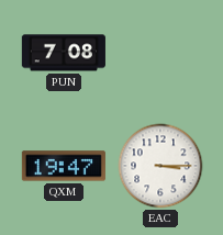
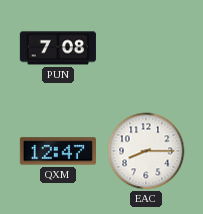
QXM: 19:47 -> 12:47
EAC: 3:15 -> 8:15
